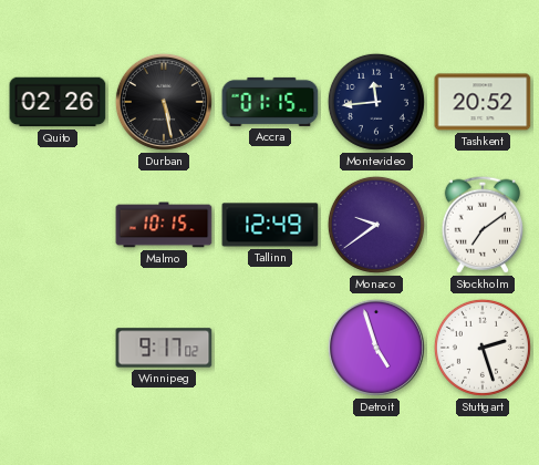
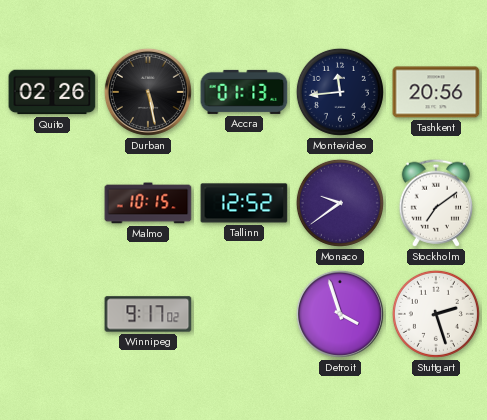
Accra: 01:15 -> 01:13
Tashkent: 20:52 -> 20:56
Tallinn: 12:49 -> 12:52
Detroit: 4:57 -> 3:57
